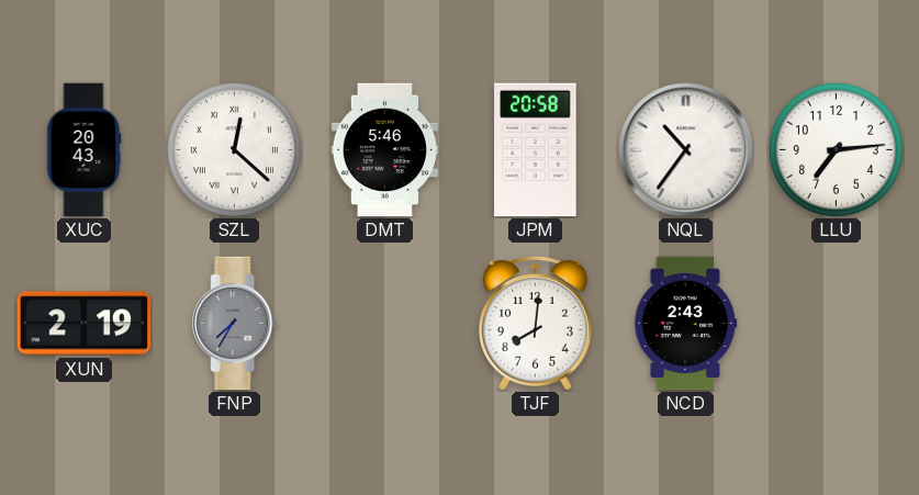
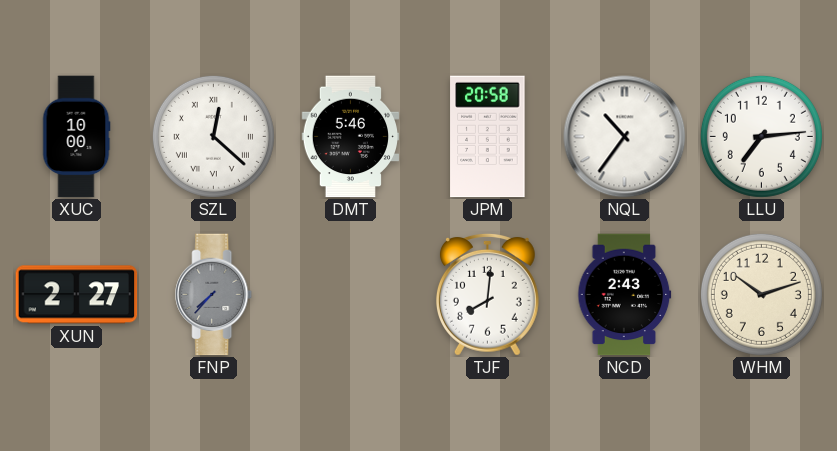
XUC: 20:43 -> 10:00
XUN: 2:19 -> 2:27
FNP: 7:35 -> 7:37
WHM: none -> 10:12
